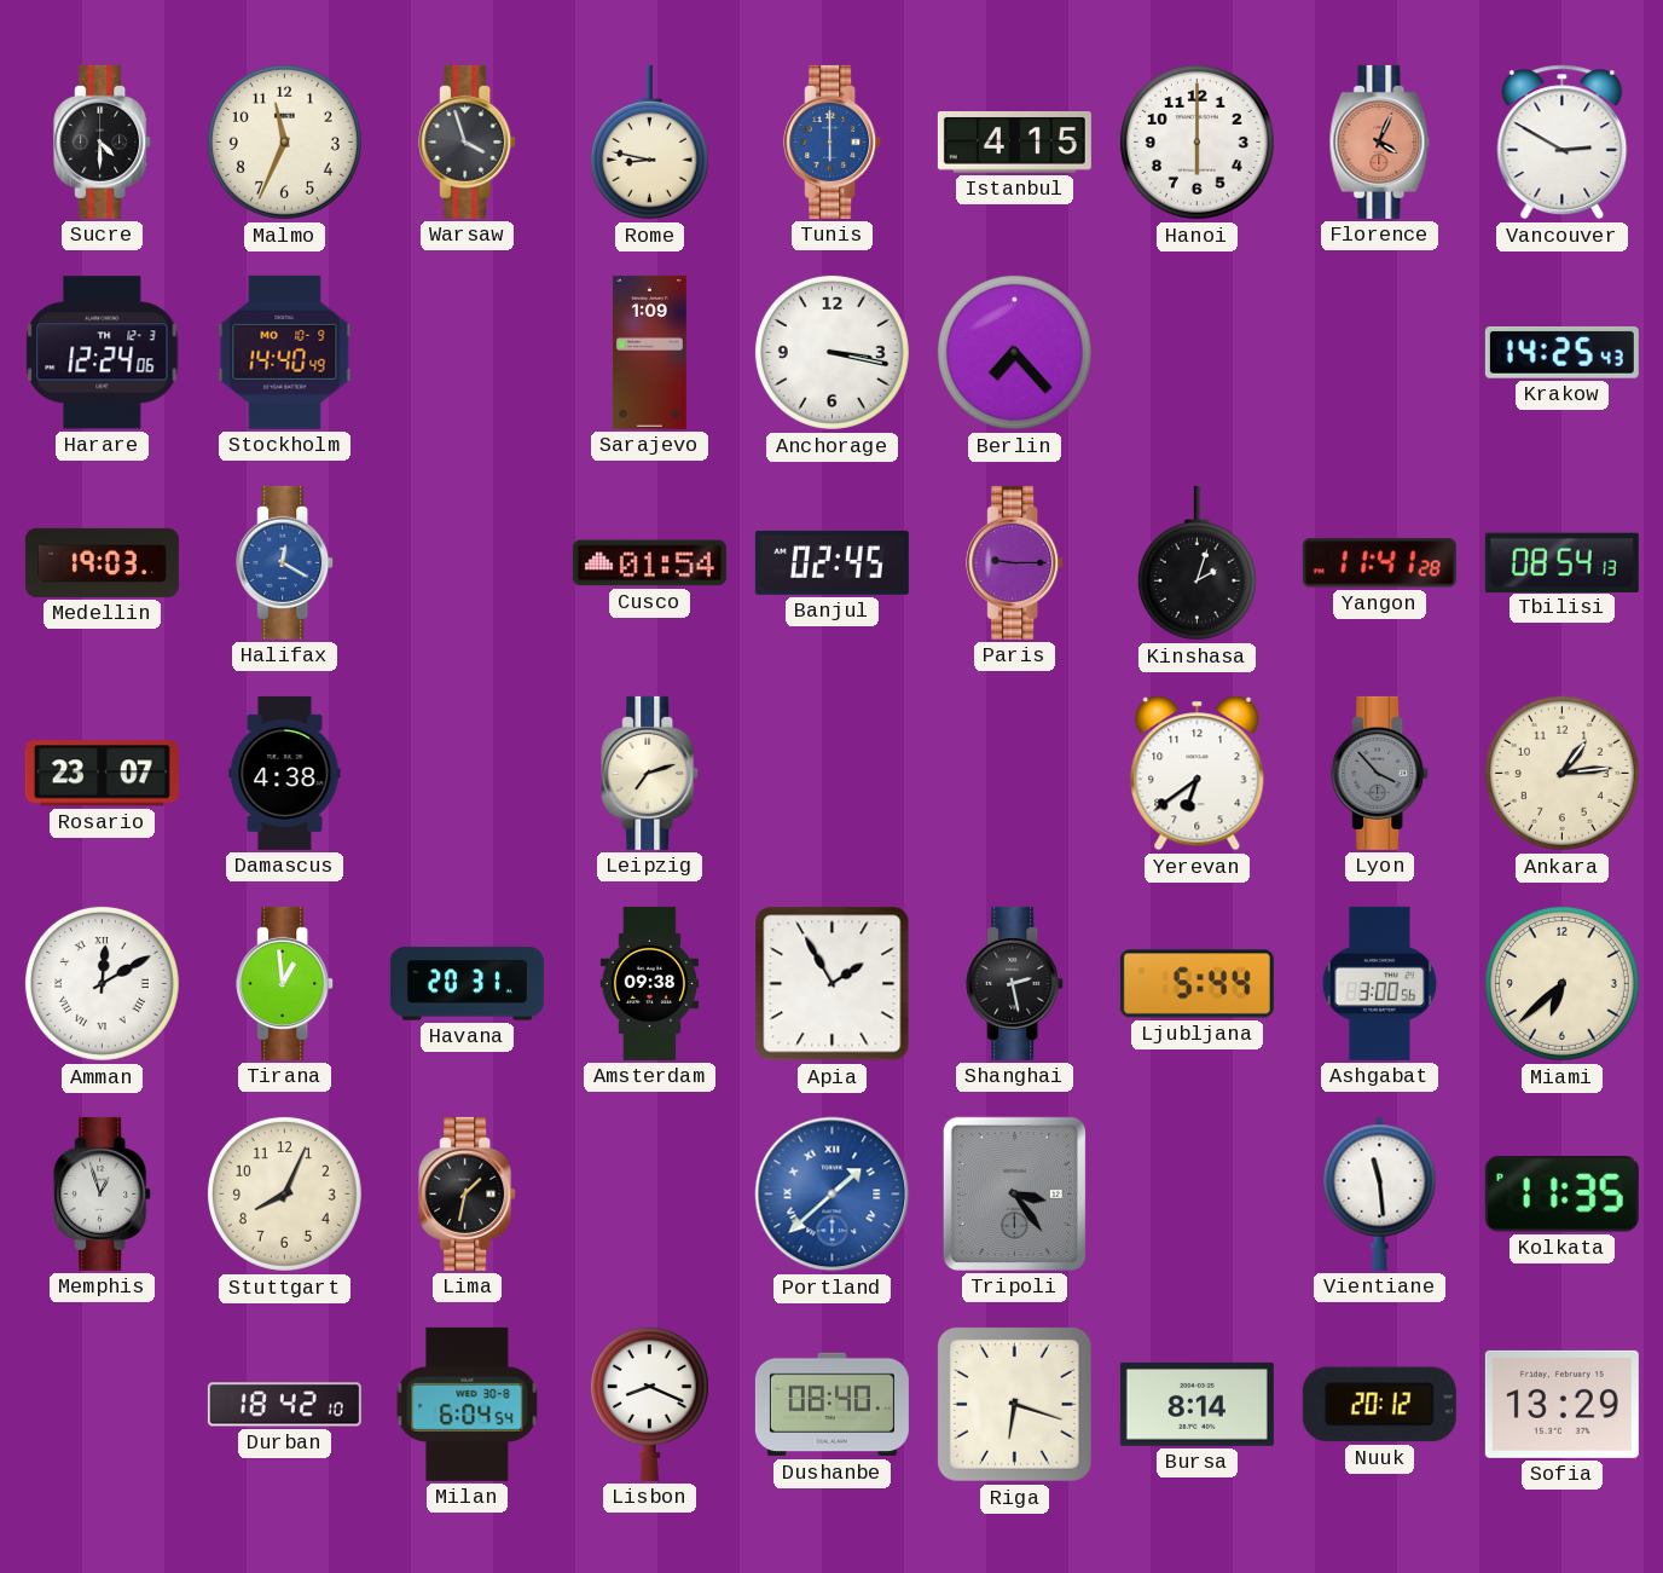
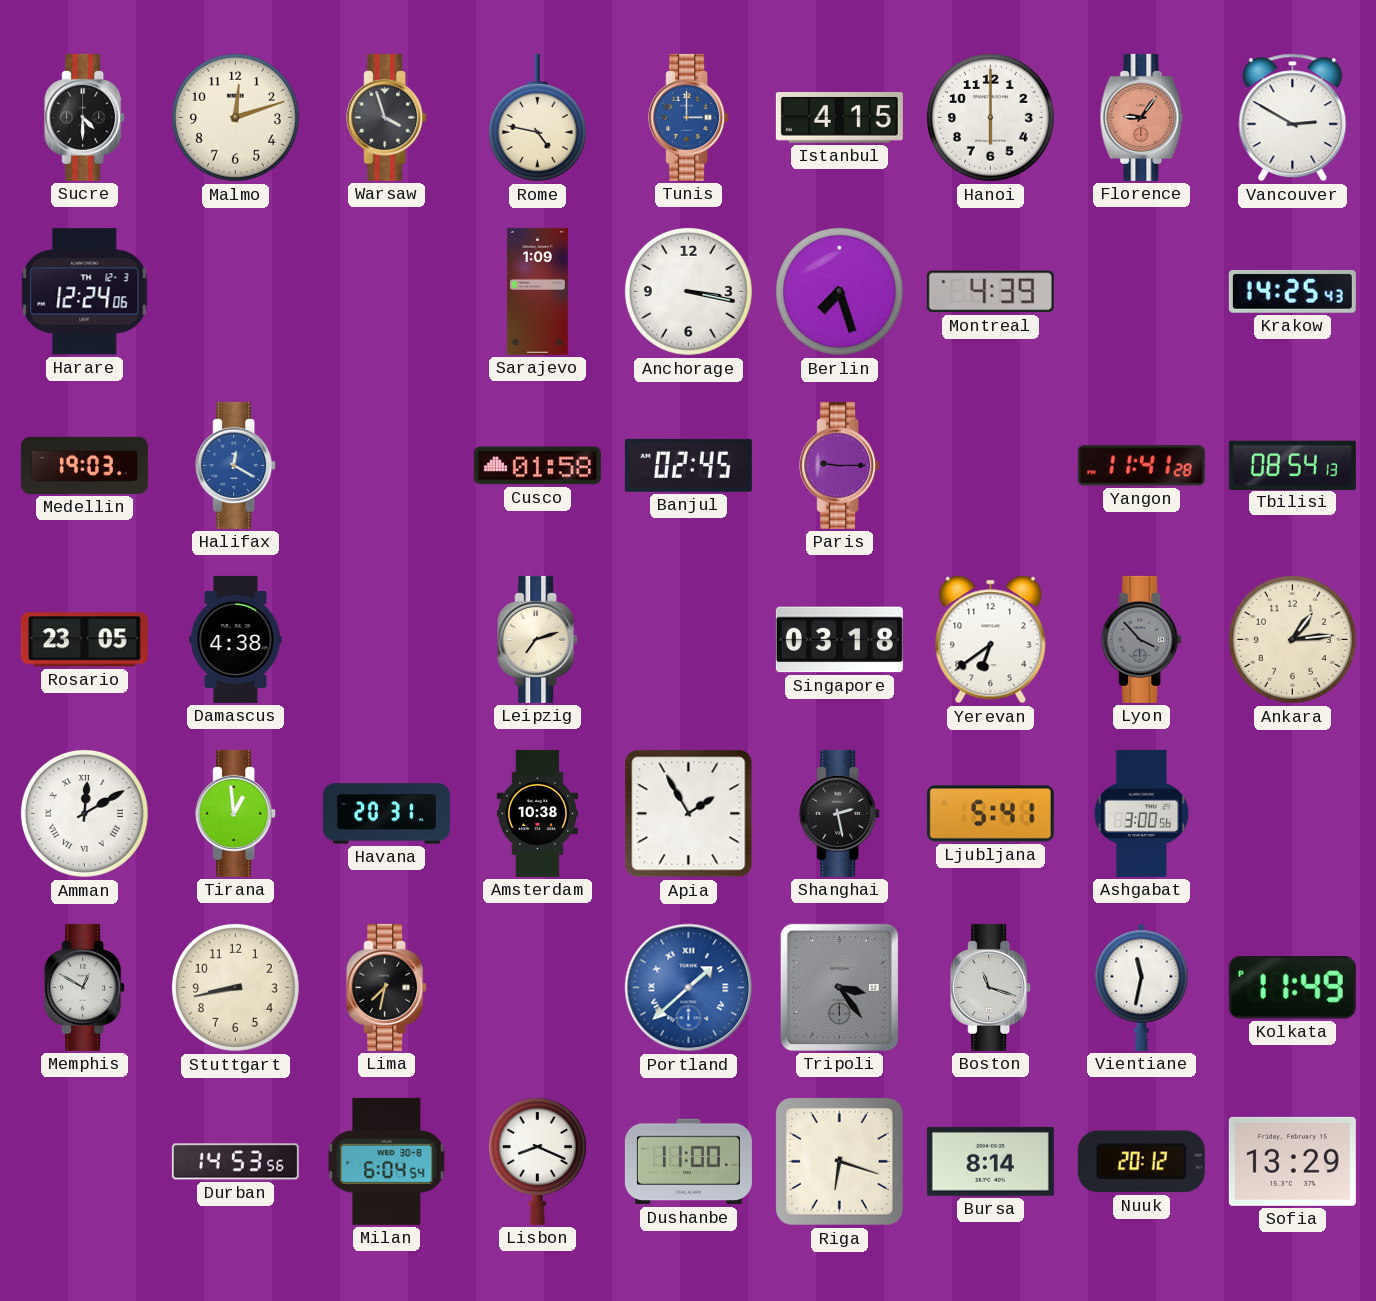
Malmo: 11:34 -> 12:12
Rome: 8:47 -> 4:47
Tunis: 6:00 -> 3:00
Florence: 4:04 -> 9:06
Stockholm: 14:40 -> none
Berlin: 7:23 -> 7:27
Montreal: none -> 4:39
Cusco: 01:54 -> 01:58
Kinshasa: 2:03 -> none
Rosario: 23:07 -> 23:05
Singapore: none -> 03:18
Amsterdam: 09:38 -> 10:38
Ljubljana: 5:44 -> 5:41
Miami: 6:38 -> none
Memphis: 12:57 -> 12:50
Stuttgart: 8:04 -> 8:43
Lima: 1:32 -> 7:32
Boston: none -> 11:18
Vientiane: 11:29 -> 11:32
Kolkata: 11:35 -> 11:49
Durban: 18:42 -> 14:53
Dushanbe: 08:40 -> 11:00
